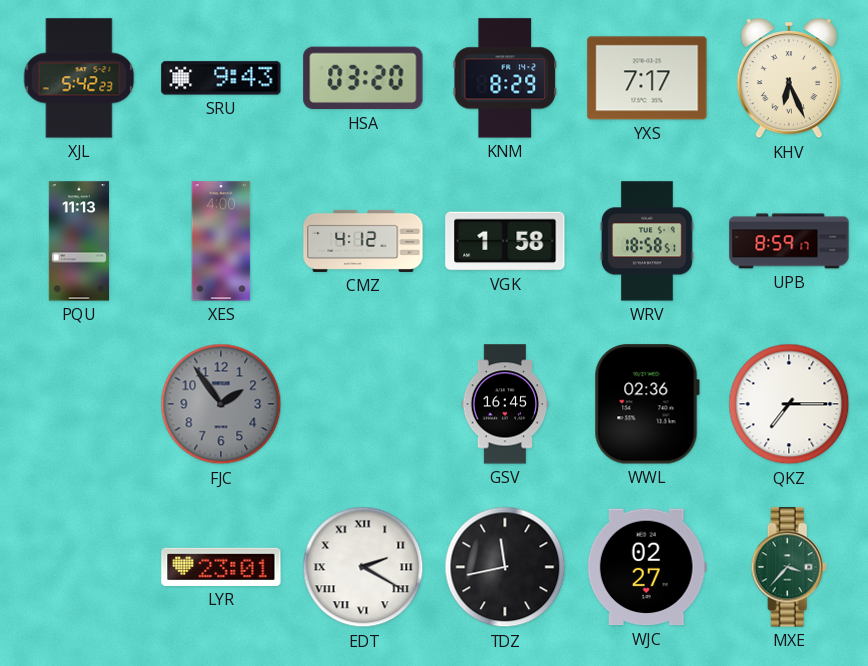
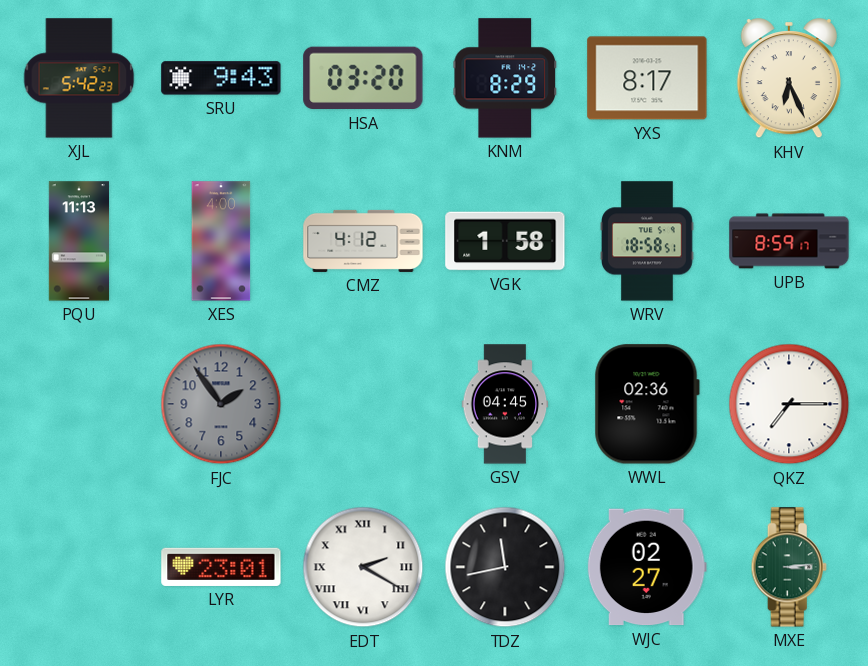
YXS: 7:17 -> 8:17
GSV: 16:45 -> 04:45
MXE: 3:37 -> 3:14
